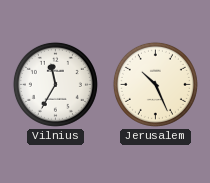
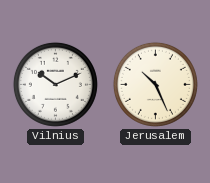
Vilnius: 11:35 -> 10:11
